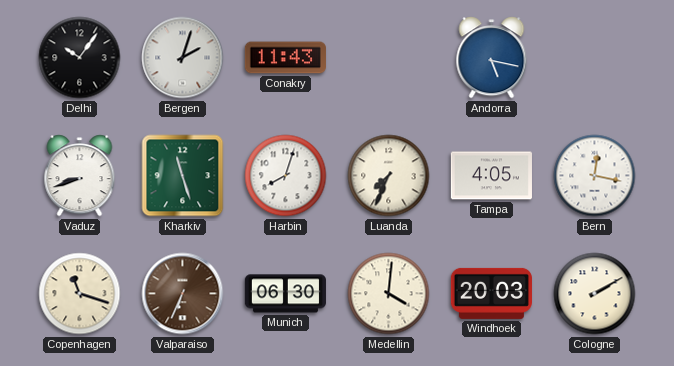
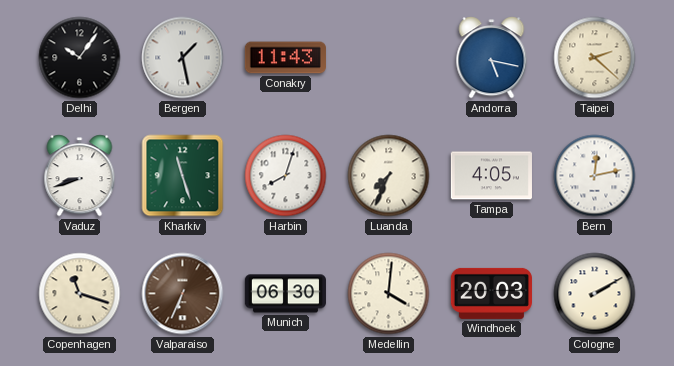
Bergen: 2:03 -> 1:28
Taipei: none -> 2:22
Bern: 12:17 -> 12:13
